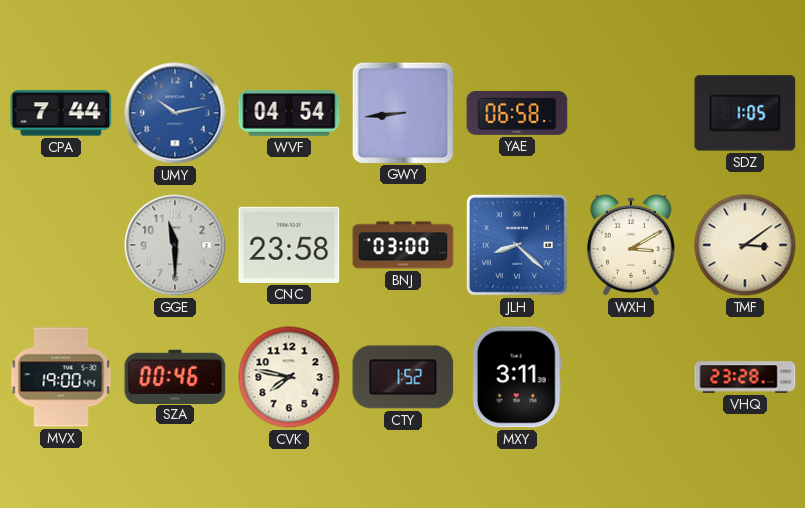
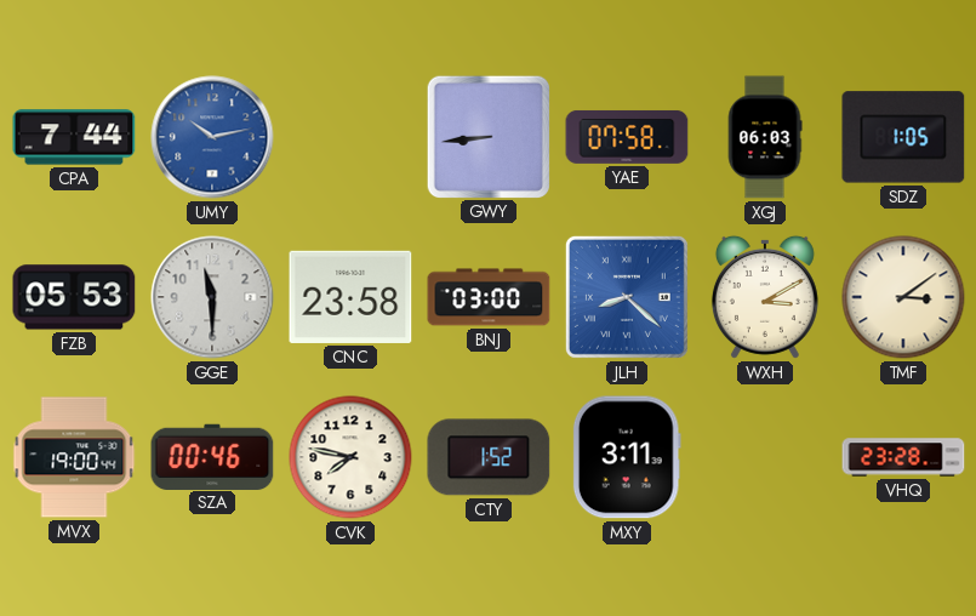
WVF: 04:54 -> none
YAE: 06:58 -> 07:58
XGJ: none -> 06:03
FZB: none -> 05:53
